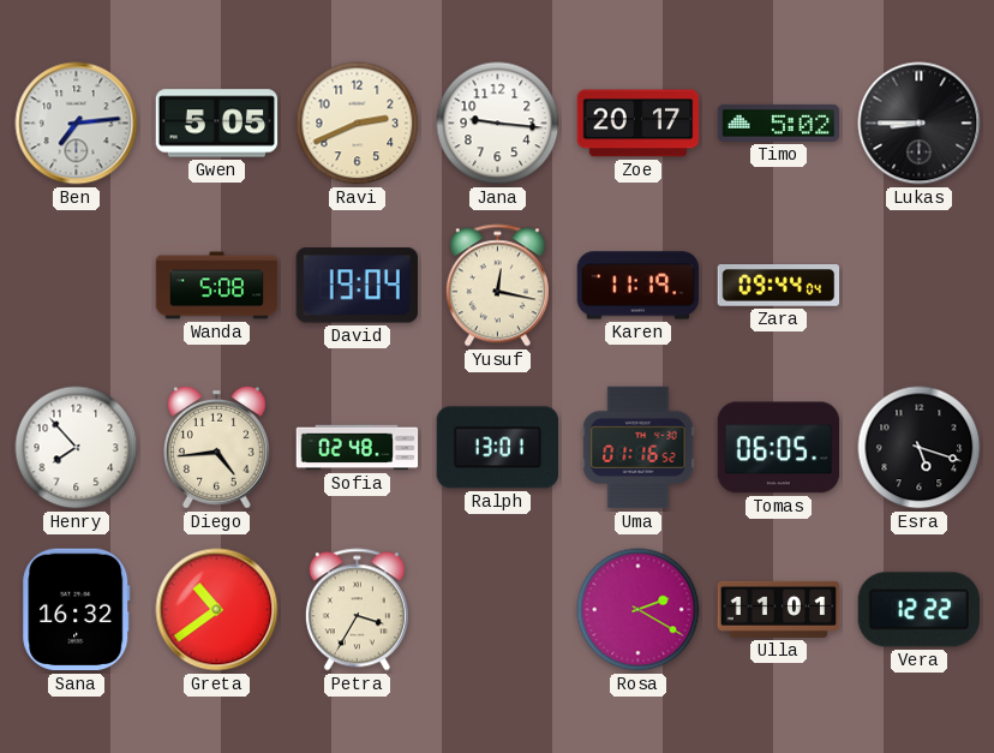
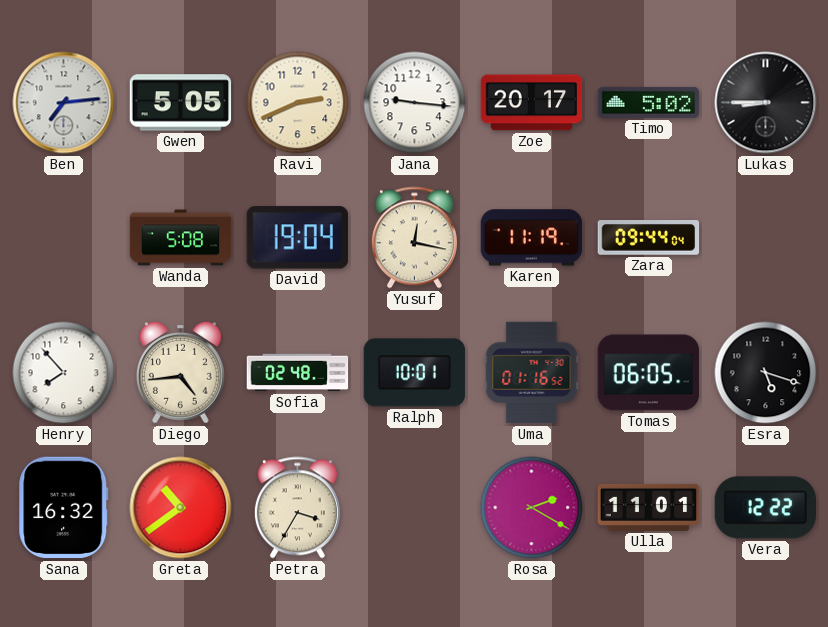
Ralph: 13:01 -> 10:01
